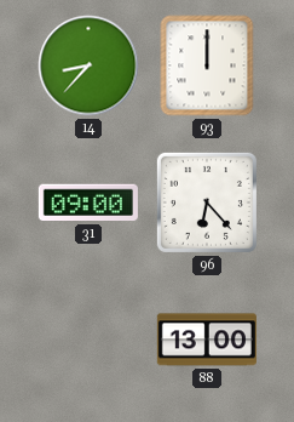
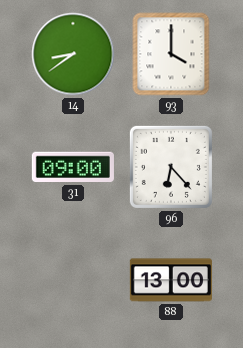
14: 8:37 -> 8:39
93: 12:00 -> 4:00
